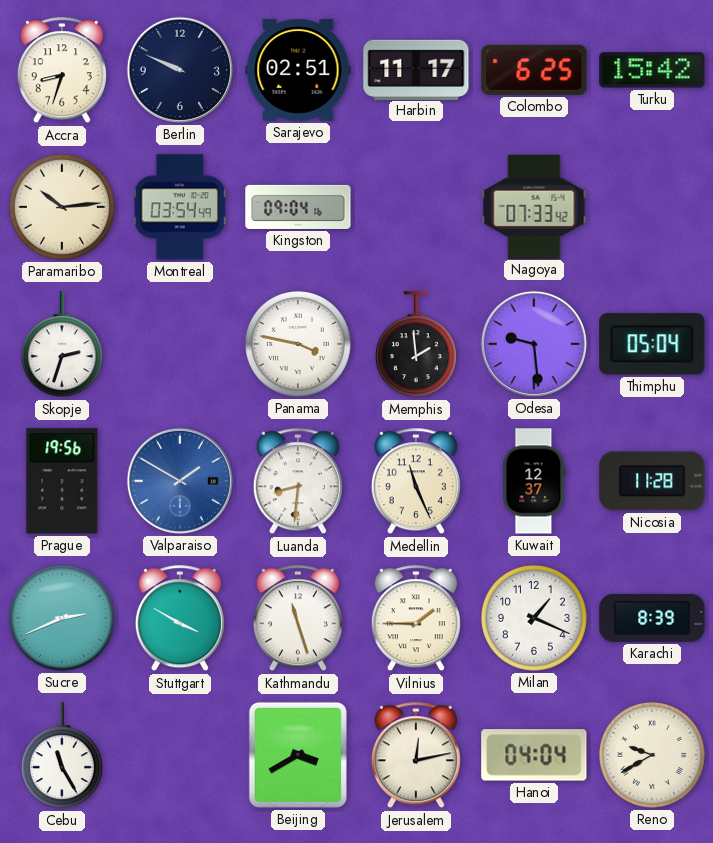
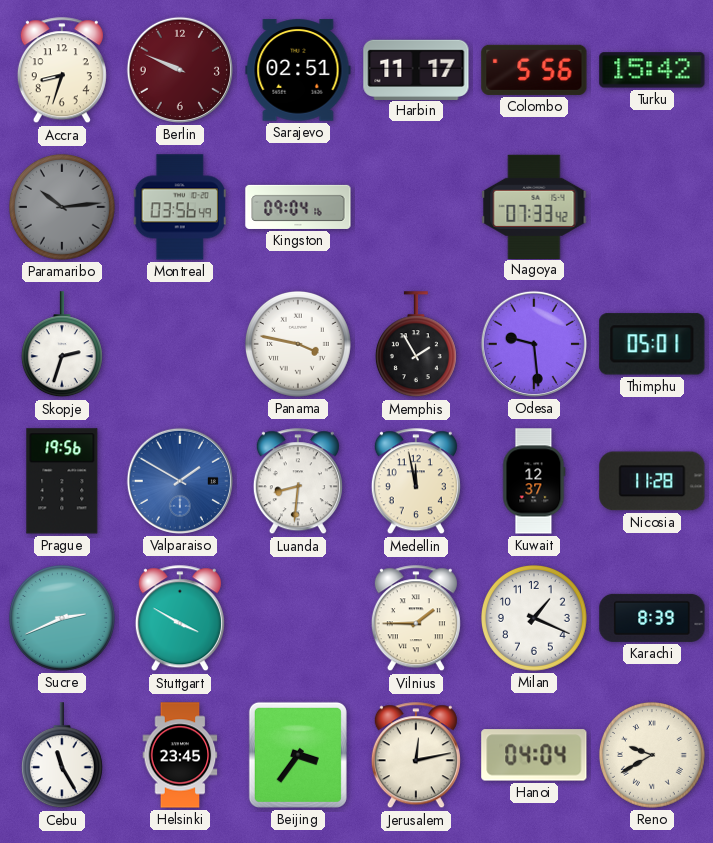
Berlin dial: navy -> burgundy
Colombo: 6:25 -> 5:56
Paramaribo dial: cream -> grey
Montreal: 03:54 -> 03:56
Memphis: 1:59 -> 1:55
Thimphu: 05:04 -> 05:01
Medellin: 11:26 -> 11:58
Kathmandu: 11:27 -> none
Helsinki: none -> 23:45
Beijing: 3:40 -> 3:36
